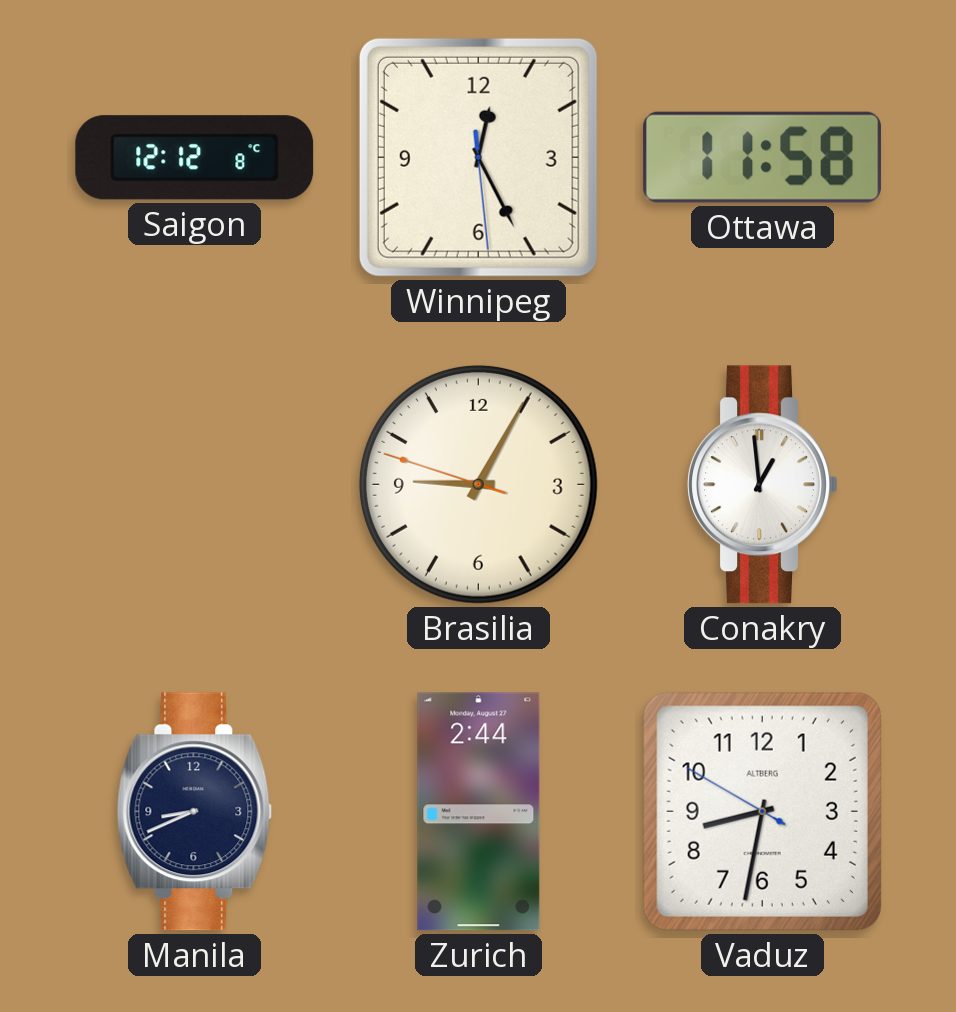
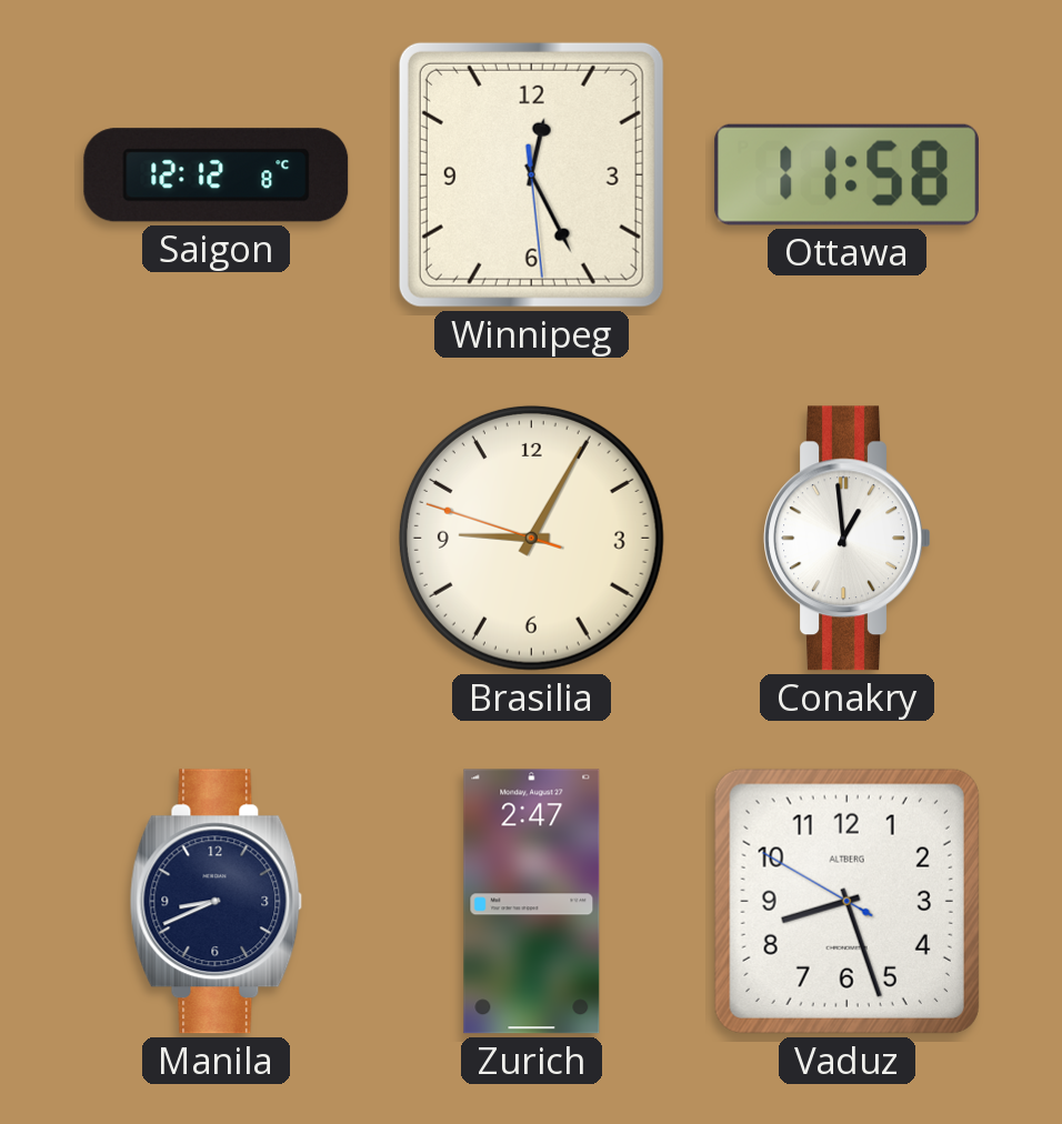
Zurich: 2:44 -> 2:47
Vaduz: 8:31 -> 8:26
